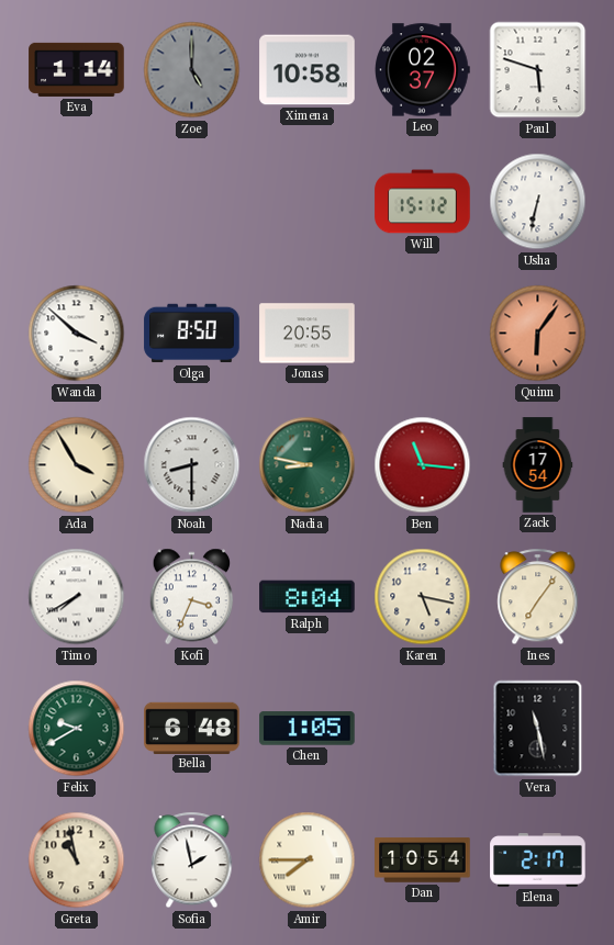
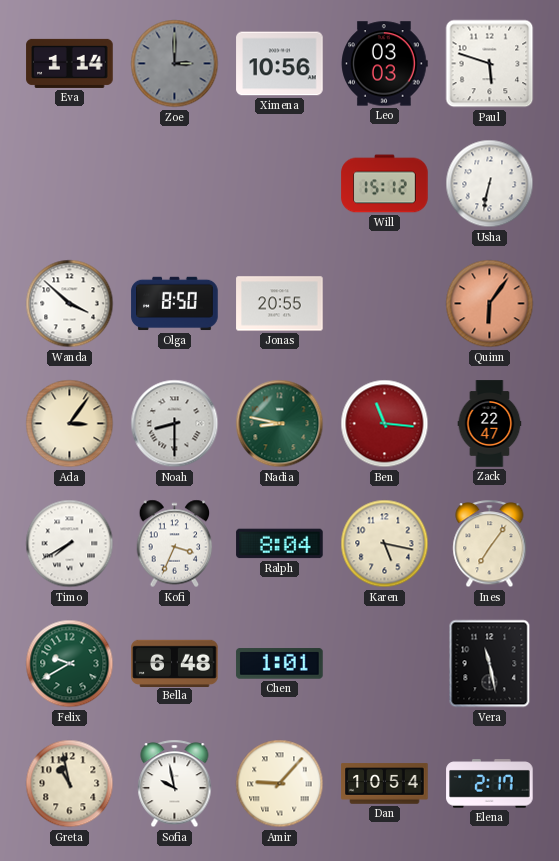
Zoe: 5:00 -> 3:00
Ximena: 10:58 -> 10:56
Leo: 02:37 -> 03:03
Ada: 3:55 -> 3:06
Zack: 17:54 -> 22:47
Chen: 1:05 -> 1:01
Sofia: 1:58 -> 9:58
Amir: 7:45 -> 9:07
